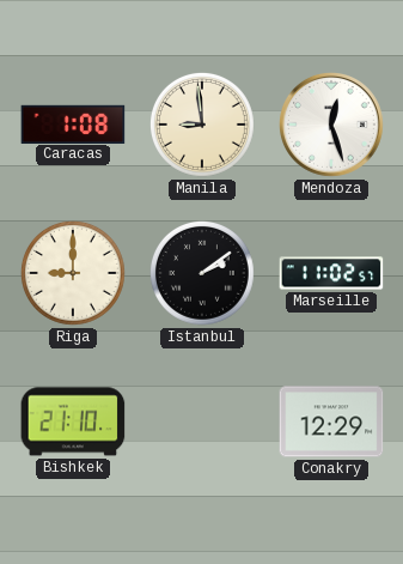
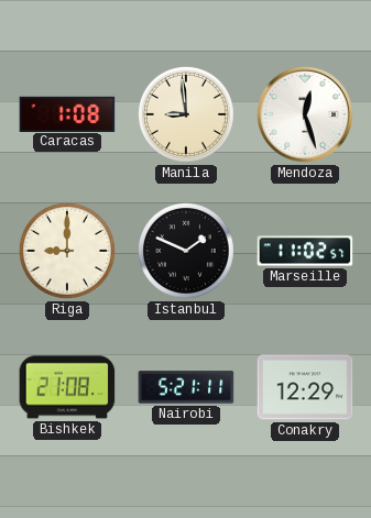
Istanbul: 2:09 -> 1:49
Bishkek: 21:10 -> 21:08
Nairobi: none -> 5:21
